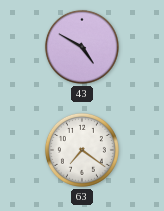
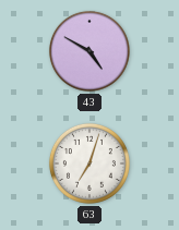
63: 7:21 -> 7:03
